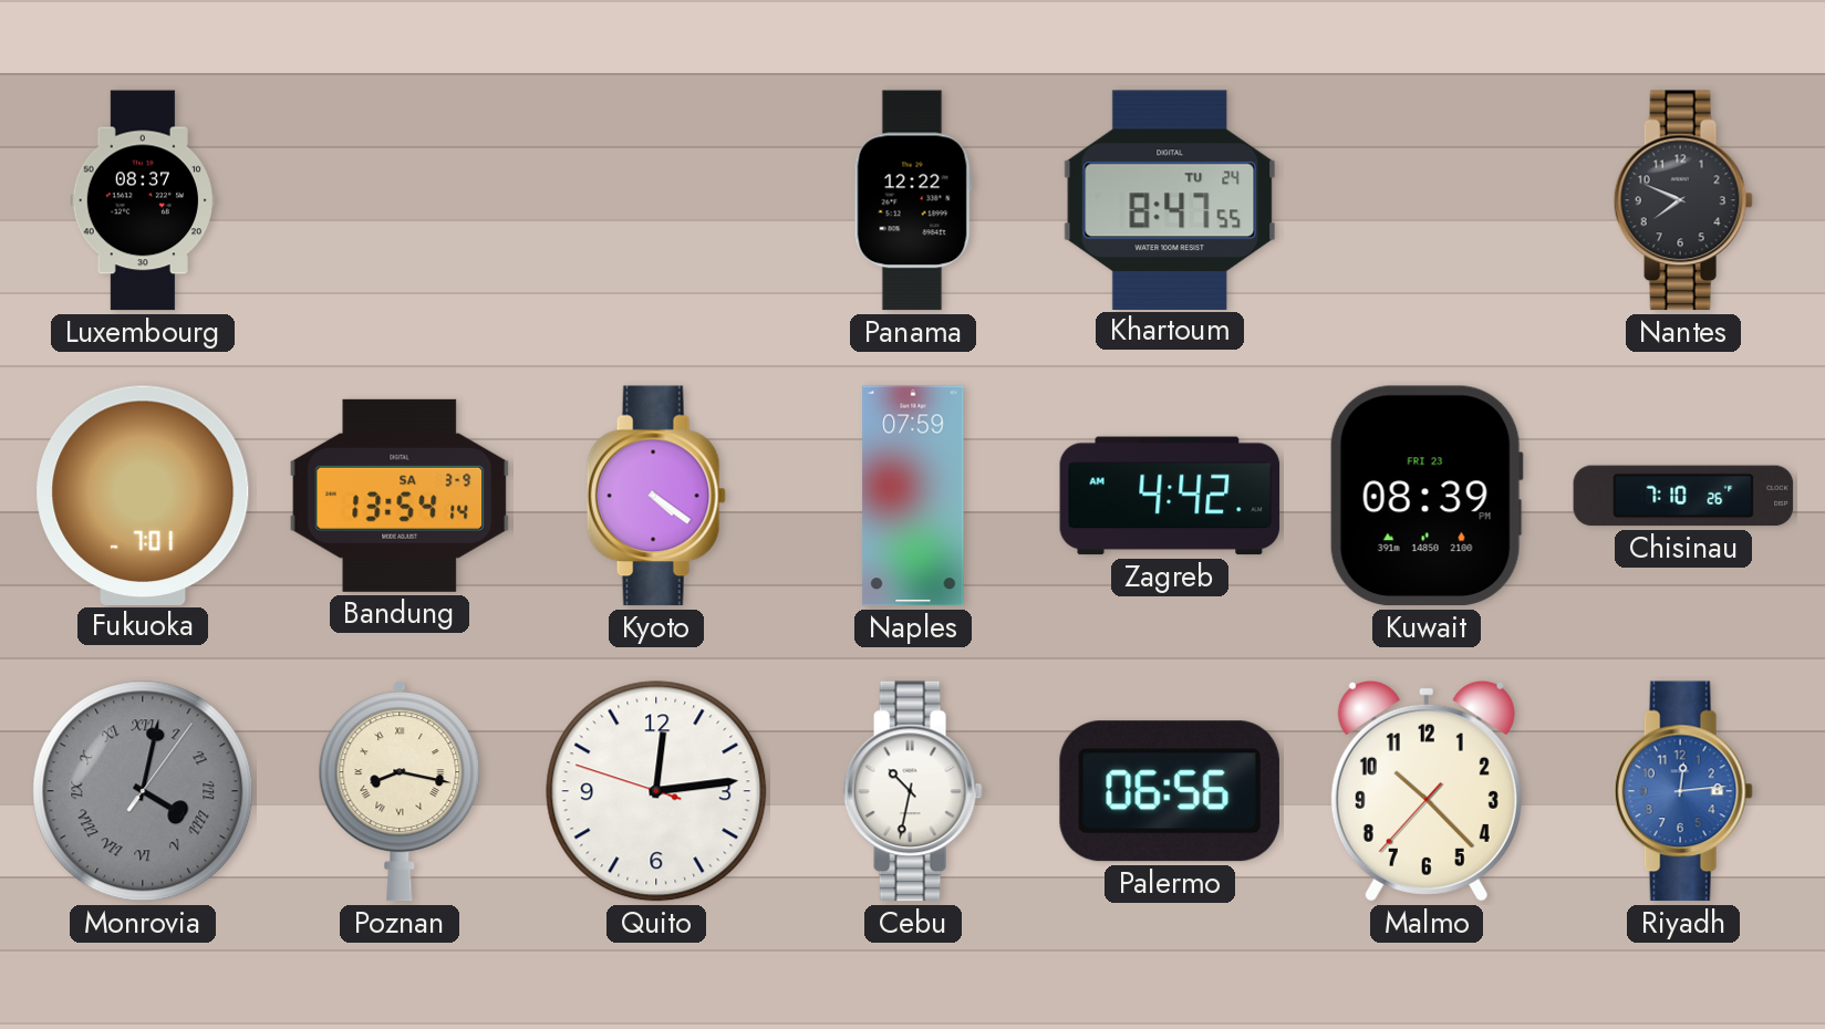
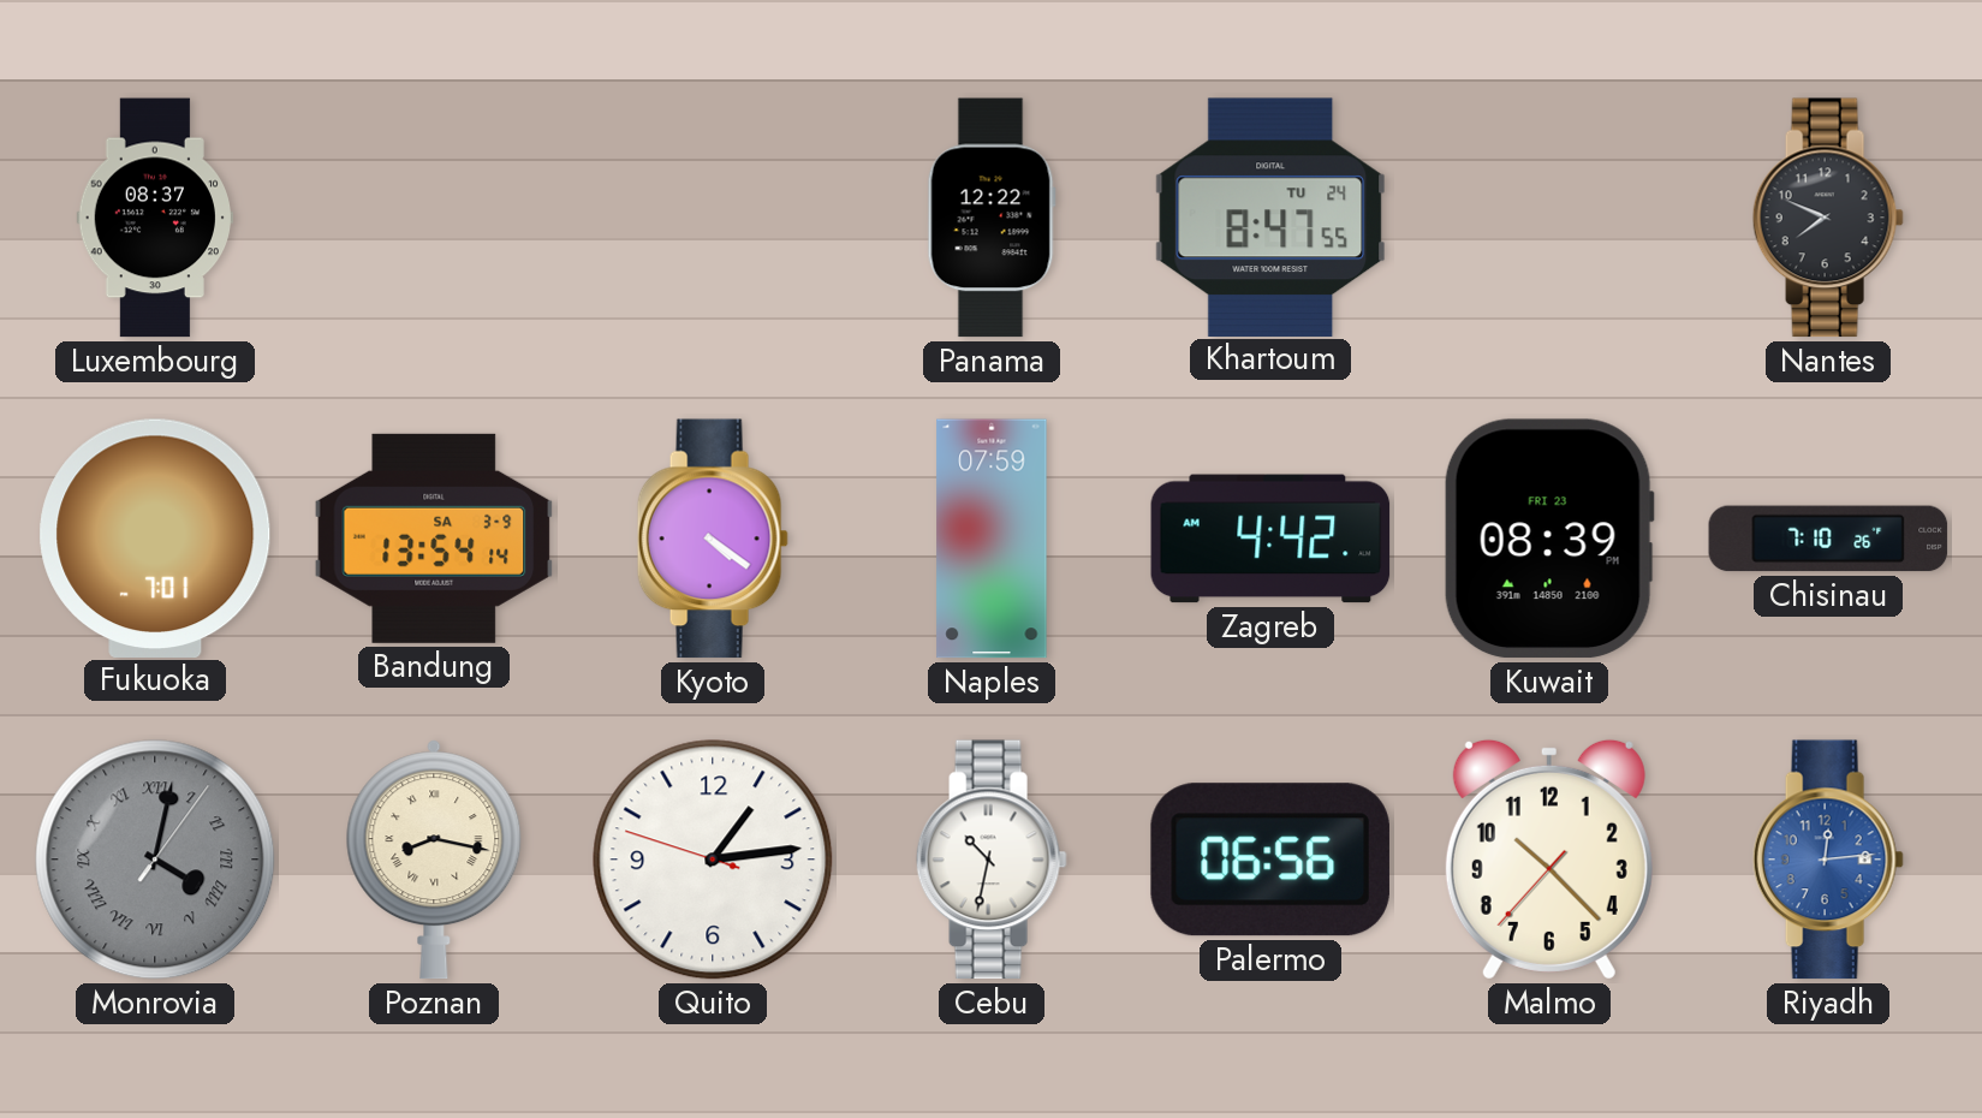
Quito: 12:13 -> 1:13
